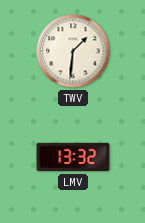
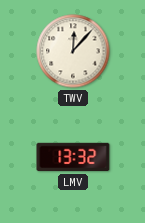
TWV: 1:31 -> 12:07
